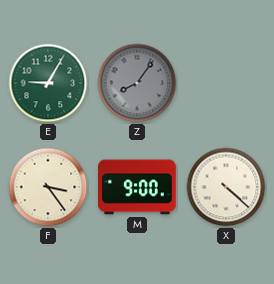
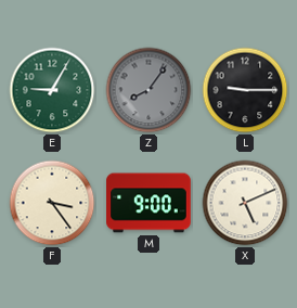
L: none -> 9:15
X: 4:22 -> 5:11
